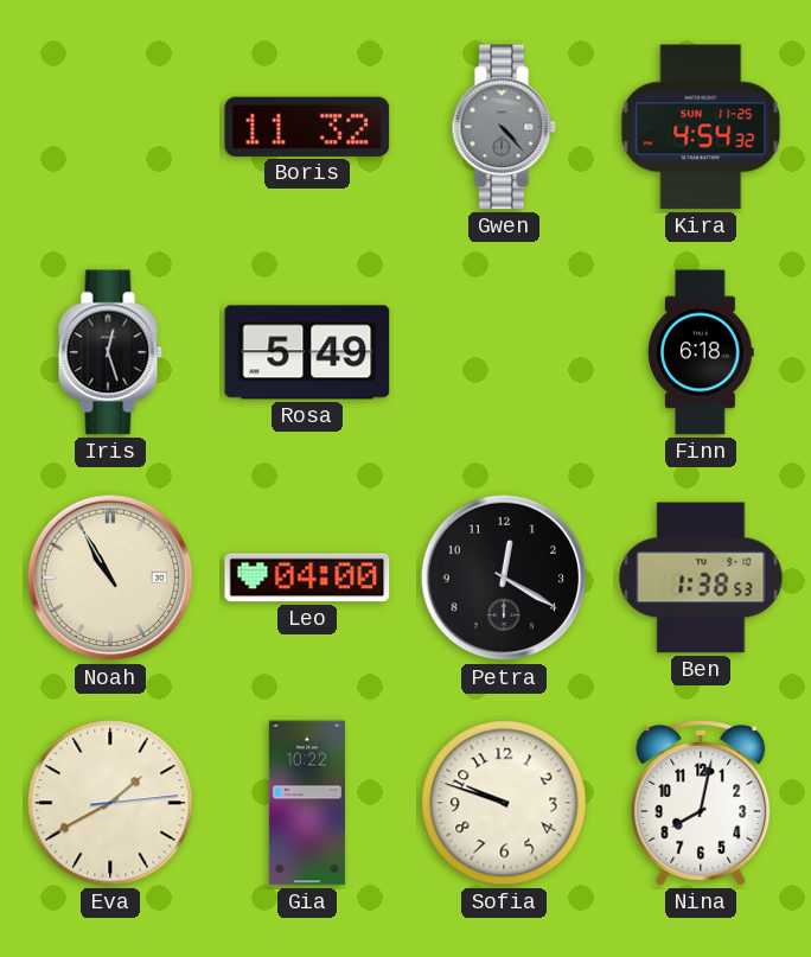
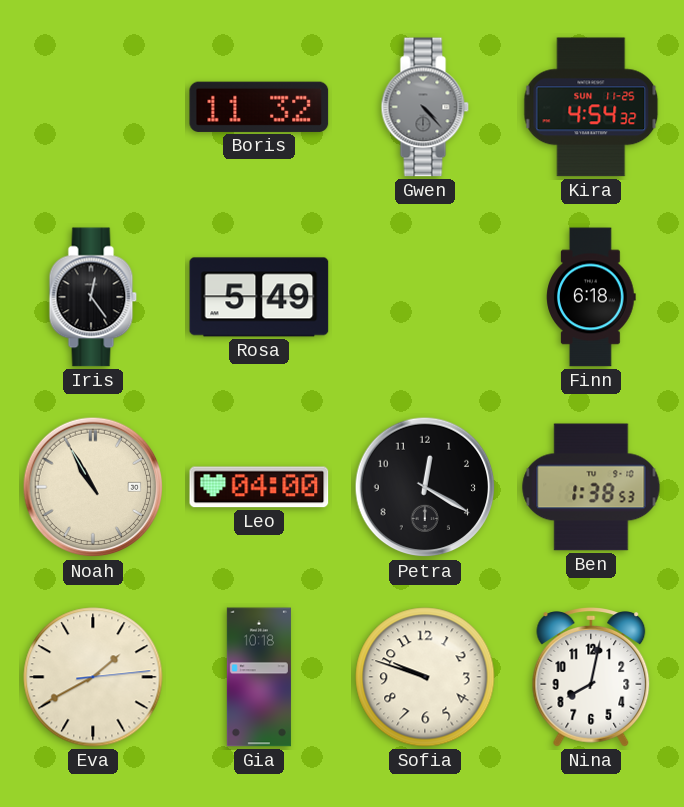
Iris: 12:27 -> 12:24
Gia: 10:22 -> 10:18
